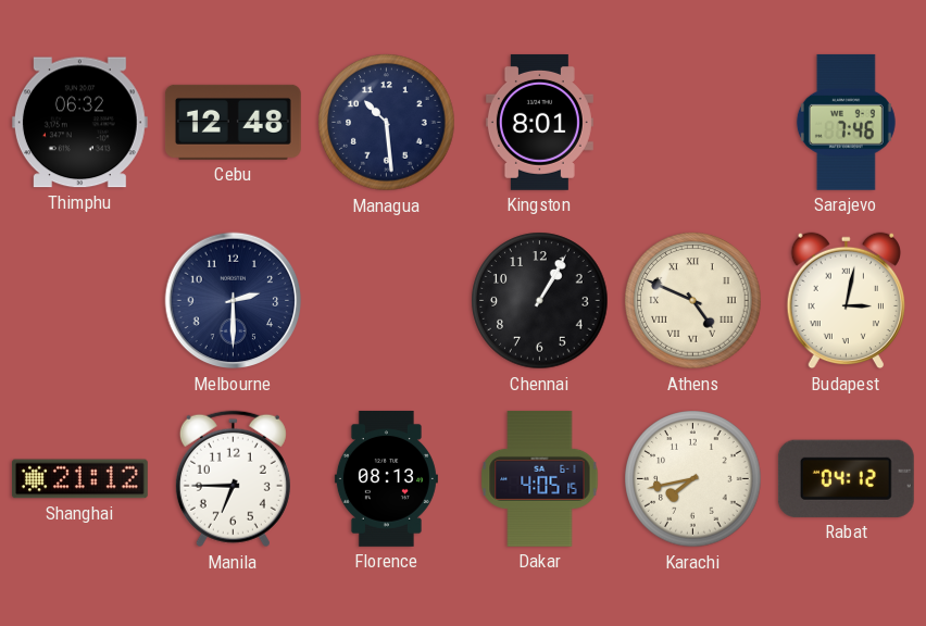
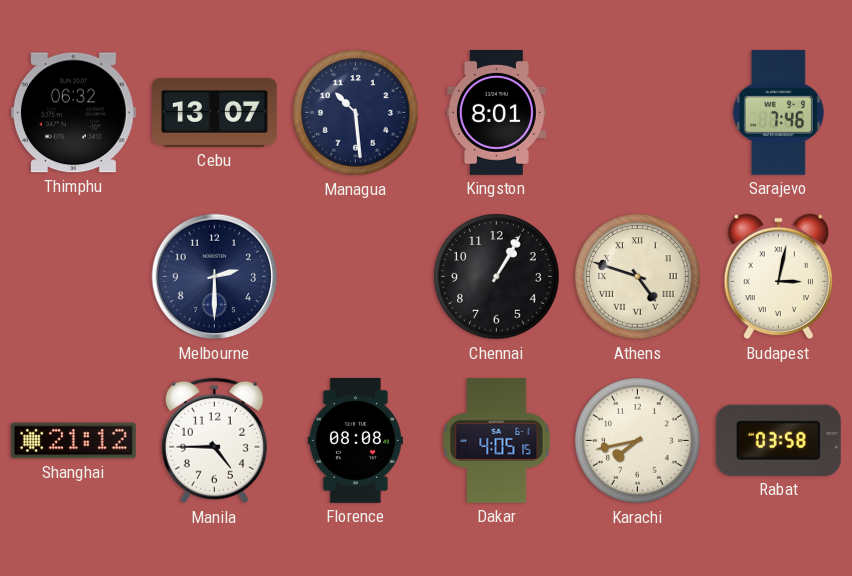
Cebu: 12:48 -> 13:07
Athens: 4:49 -> 4:48
Manila: 6:45 -> 4:45
Florence: 08:13 -> 08:08
Rabat: 04:12 -> 03:58
